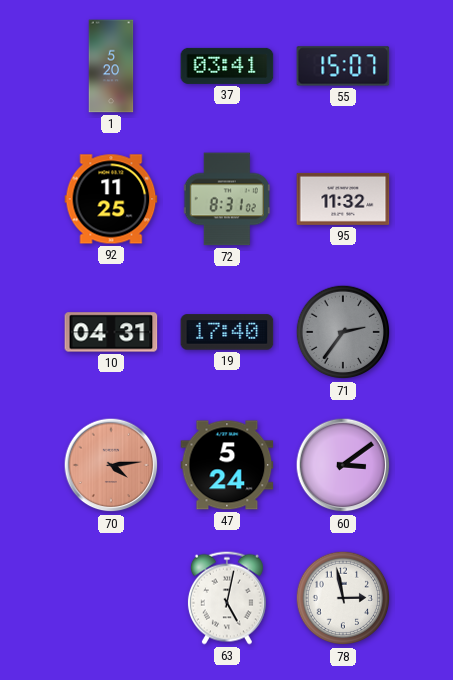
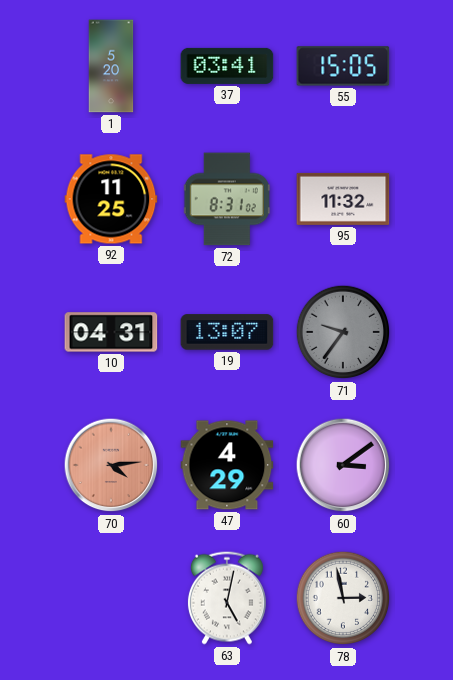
55: 15:07 -> 15:05
19: 17:40 -> 13:07
71: 2:36 -> 9:36
47: 5:24 -> 4:29
